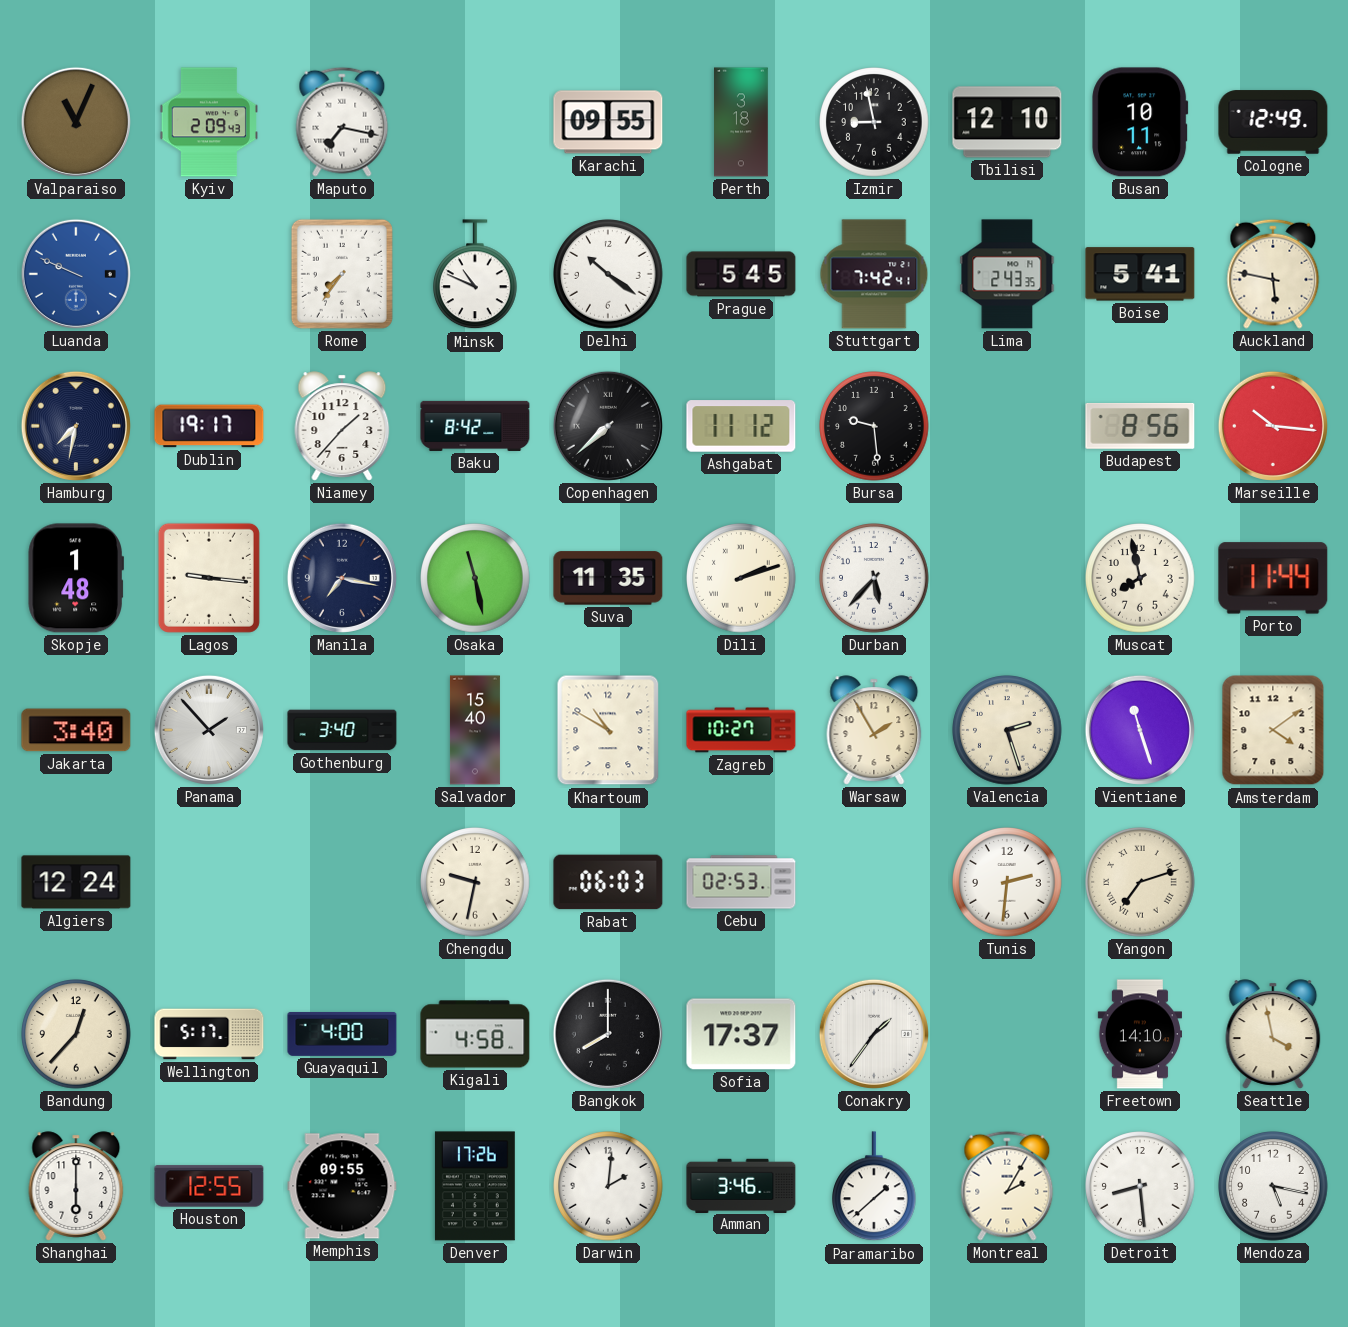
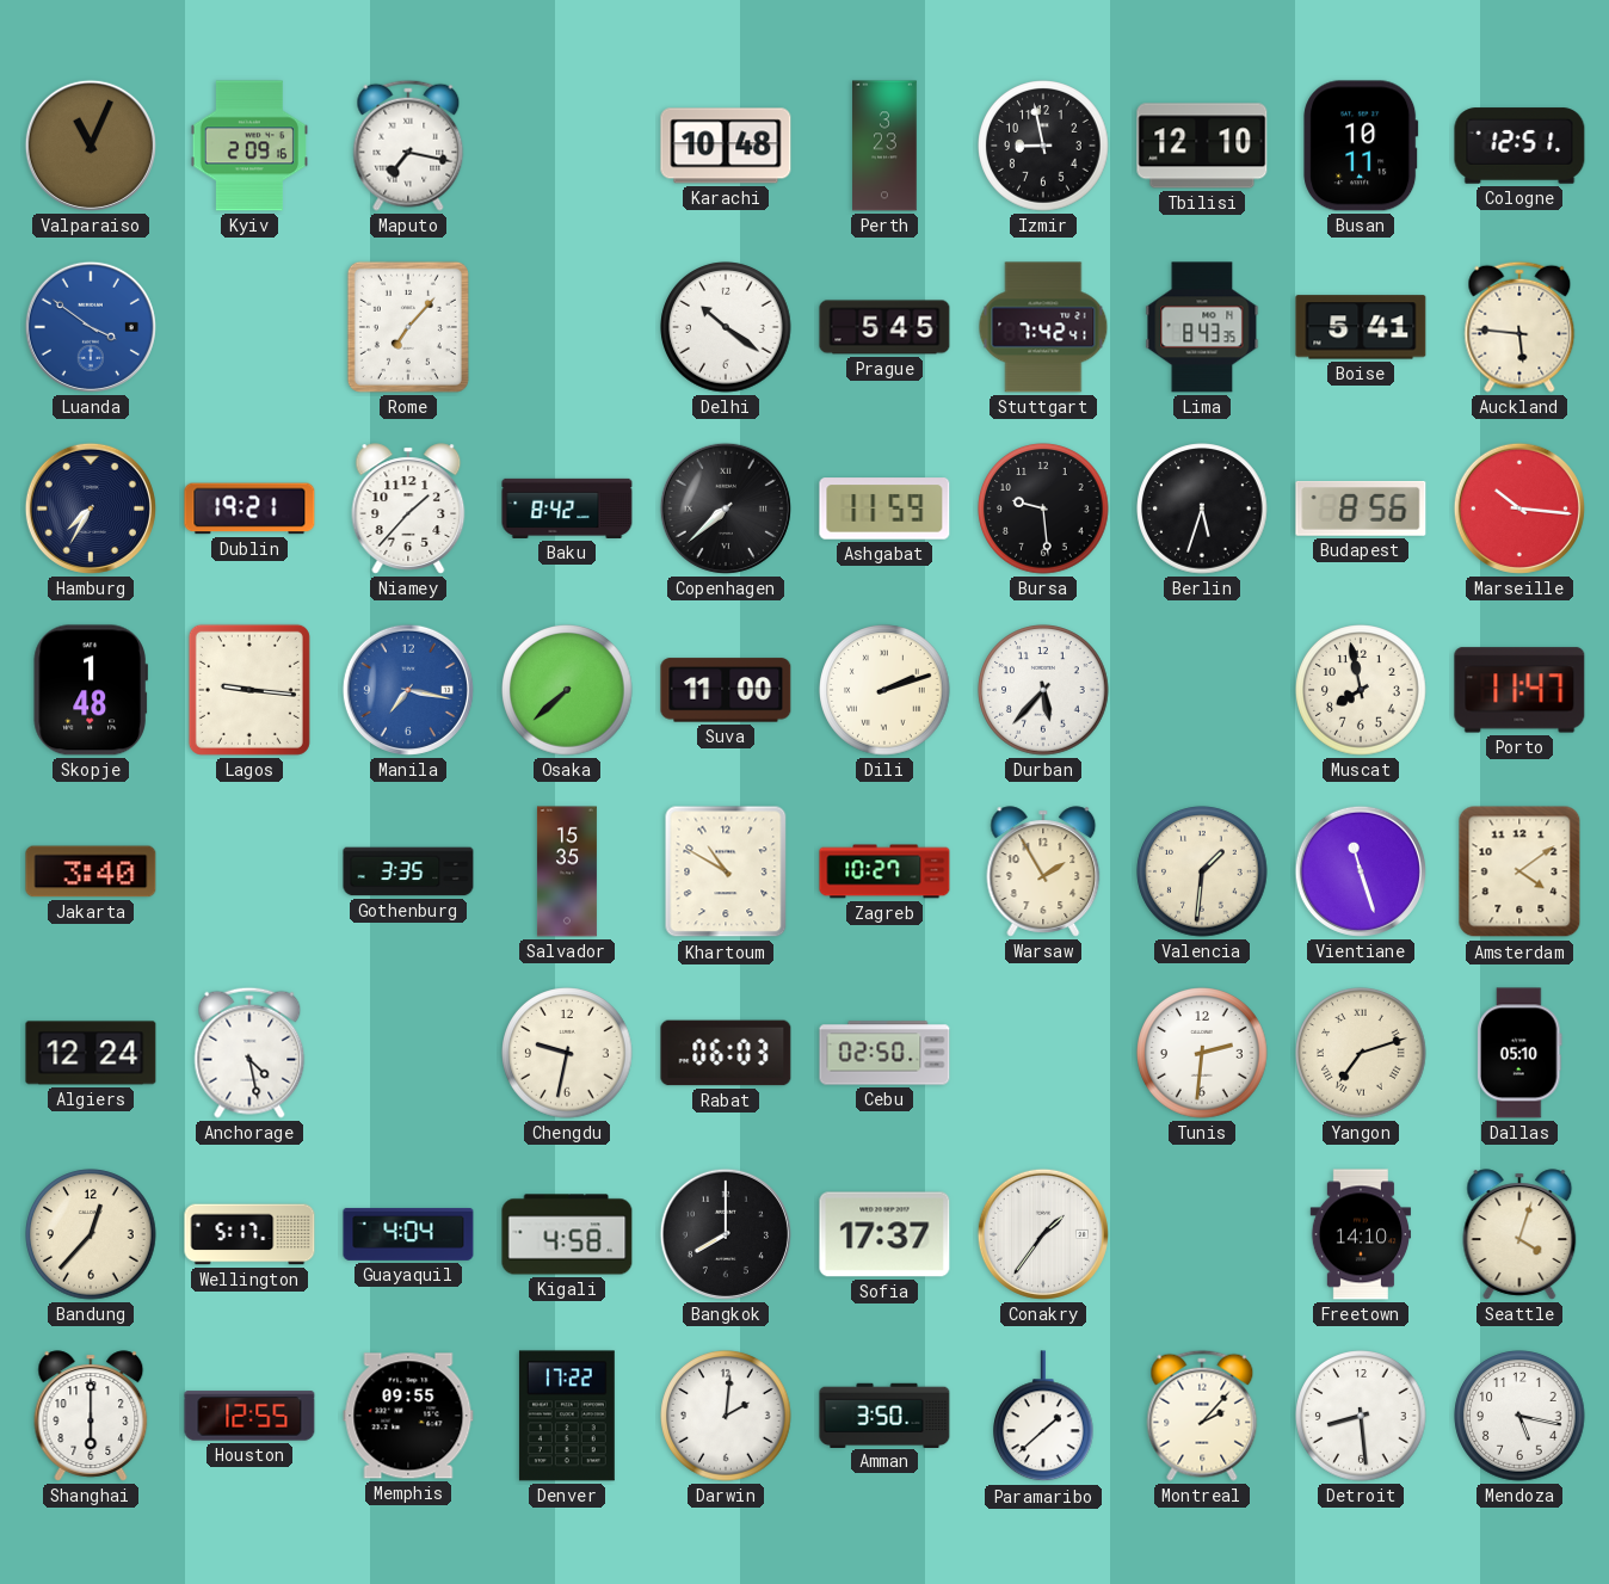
Kyiv: 2:09:43 -> 2:09:16
Karachi: 09:55 -> 10:48
Perth: 3:18 -> 3:23
Cologne: 12:49 -> 12:51
Luanda: 9:49 -> 3:51
Rome: 7:36 -> 7:07
Minsk: 10:49 -> none
Lima: 2:43 -> 8:43
Auckland: 5:47 -> 5:46
Hamburg: 7:32 -> 7:35
Dublin: 19:17 -> 19:21
Ashgabat: 11:12 -> 11:59
Berlin: none -> 5:33
Manila dial: navy -> blue
Osaka: 11:28 -> 7:38
Suva: 11:35 -> 11:00
Porto: 11:44 -> 11:47
Panama: 1:53 -> none
Gothenburg: 3:40 -> 3:35
Salvador: 15:40 -> 15:35
Valencia: 2:27 -> 1:31
Anchorage: none -> 4:28
Cebu: 02:53 -> 02:50
Dallas: none -> 05:10
Guayaquil: 4:00 -> 4:04
Seattle: 3:58 -> 4:03
Denver: 17:26 -> 17:22
Amman: 3:46 -> 3:50
Montreal: 2:05 -> 2:07
